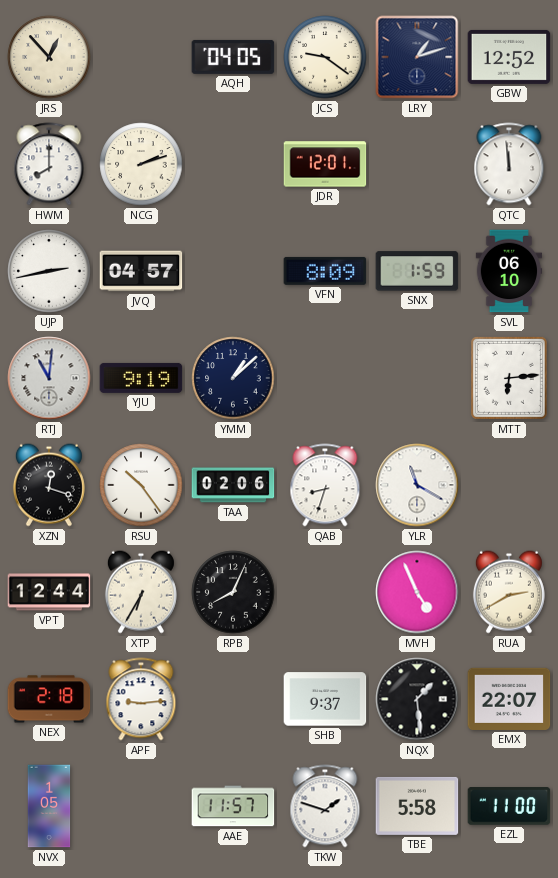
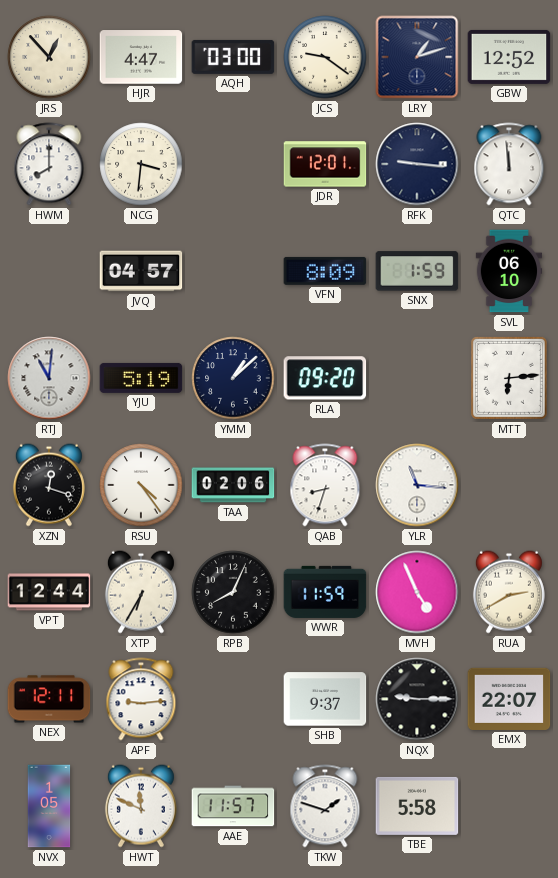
HJR: none -> 4:47
AQH: 04:05 -> 03:00
NCG: 2:12 -> 3:31
RFK: none -> 9:16
UJP: 2:43 -> none
YJU: 9:19 -> 5:19
RLA: none -> 09:20
RSU: 10:24 -> 4:24
YLR: 11:20 -> 11:16
WWR: none -> 11:59
NEX: 2:18 -> 12:11
NQX: 1:29 -> 9:15
HWT: none -> 11:49
EZL: 11:00 -> none
